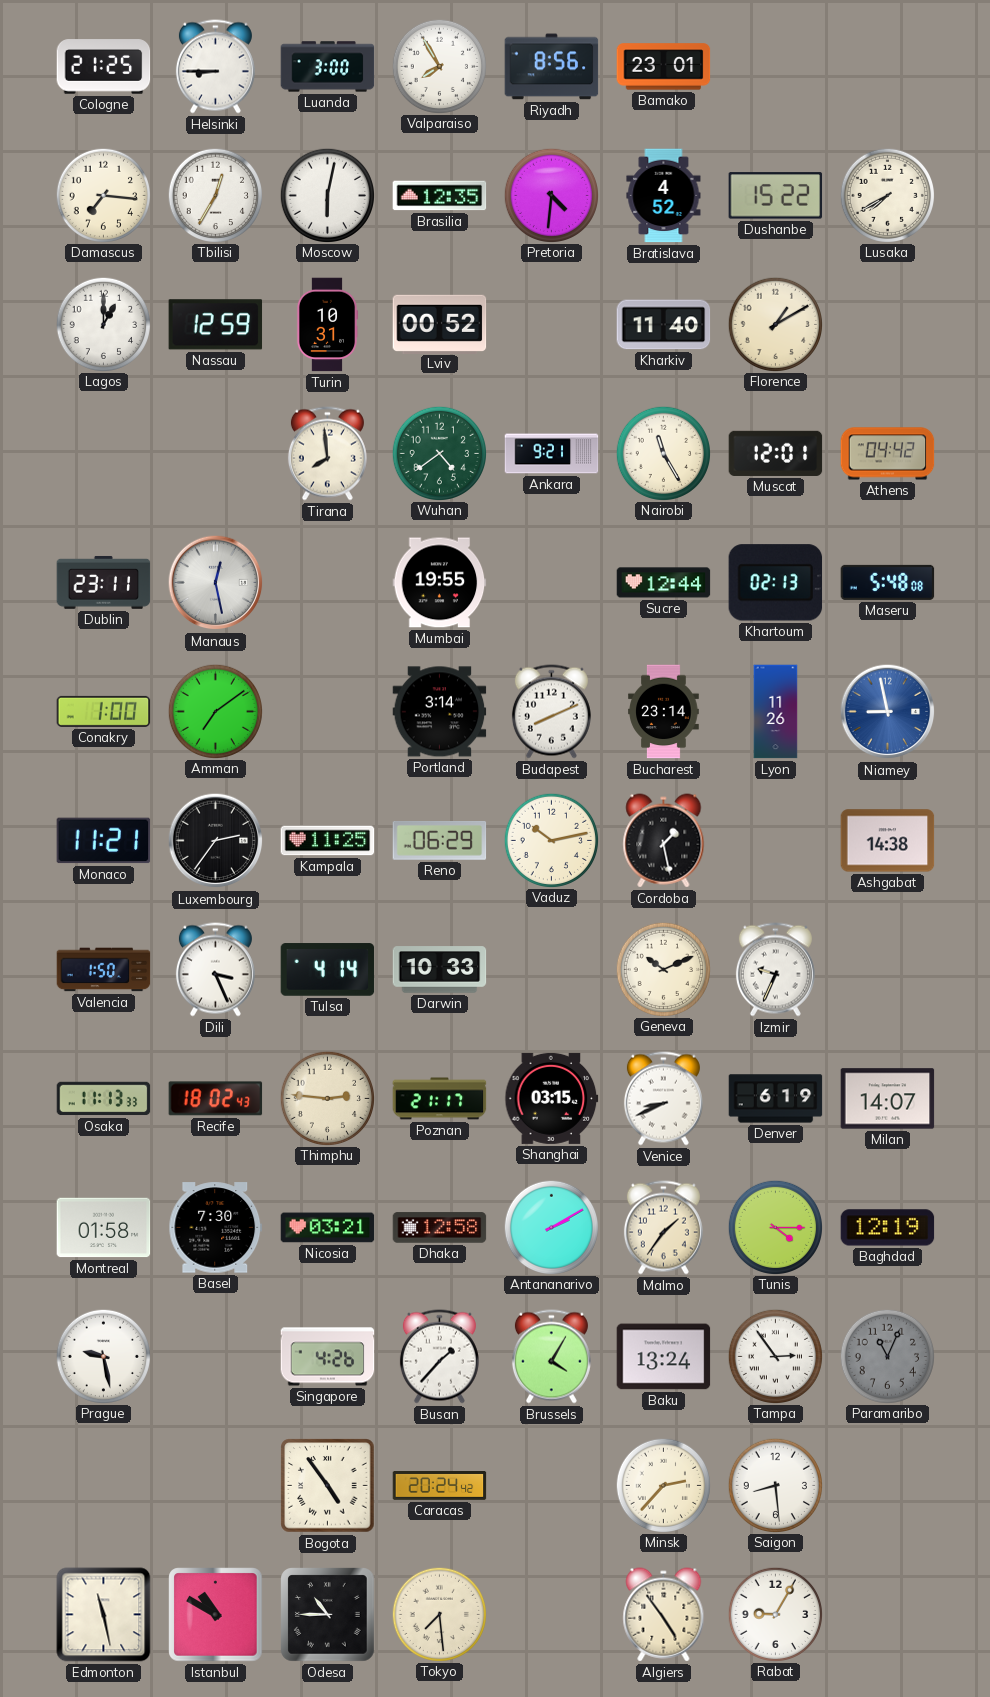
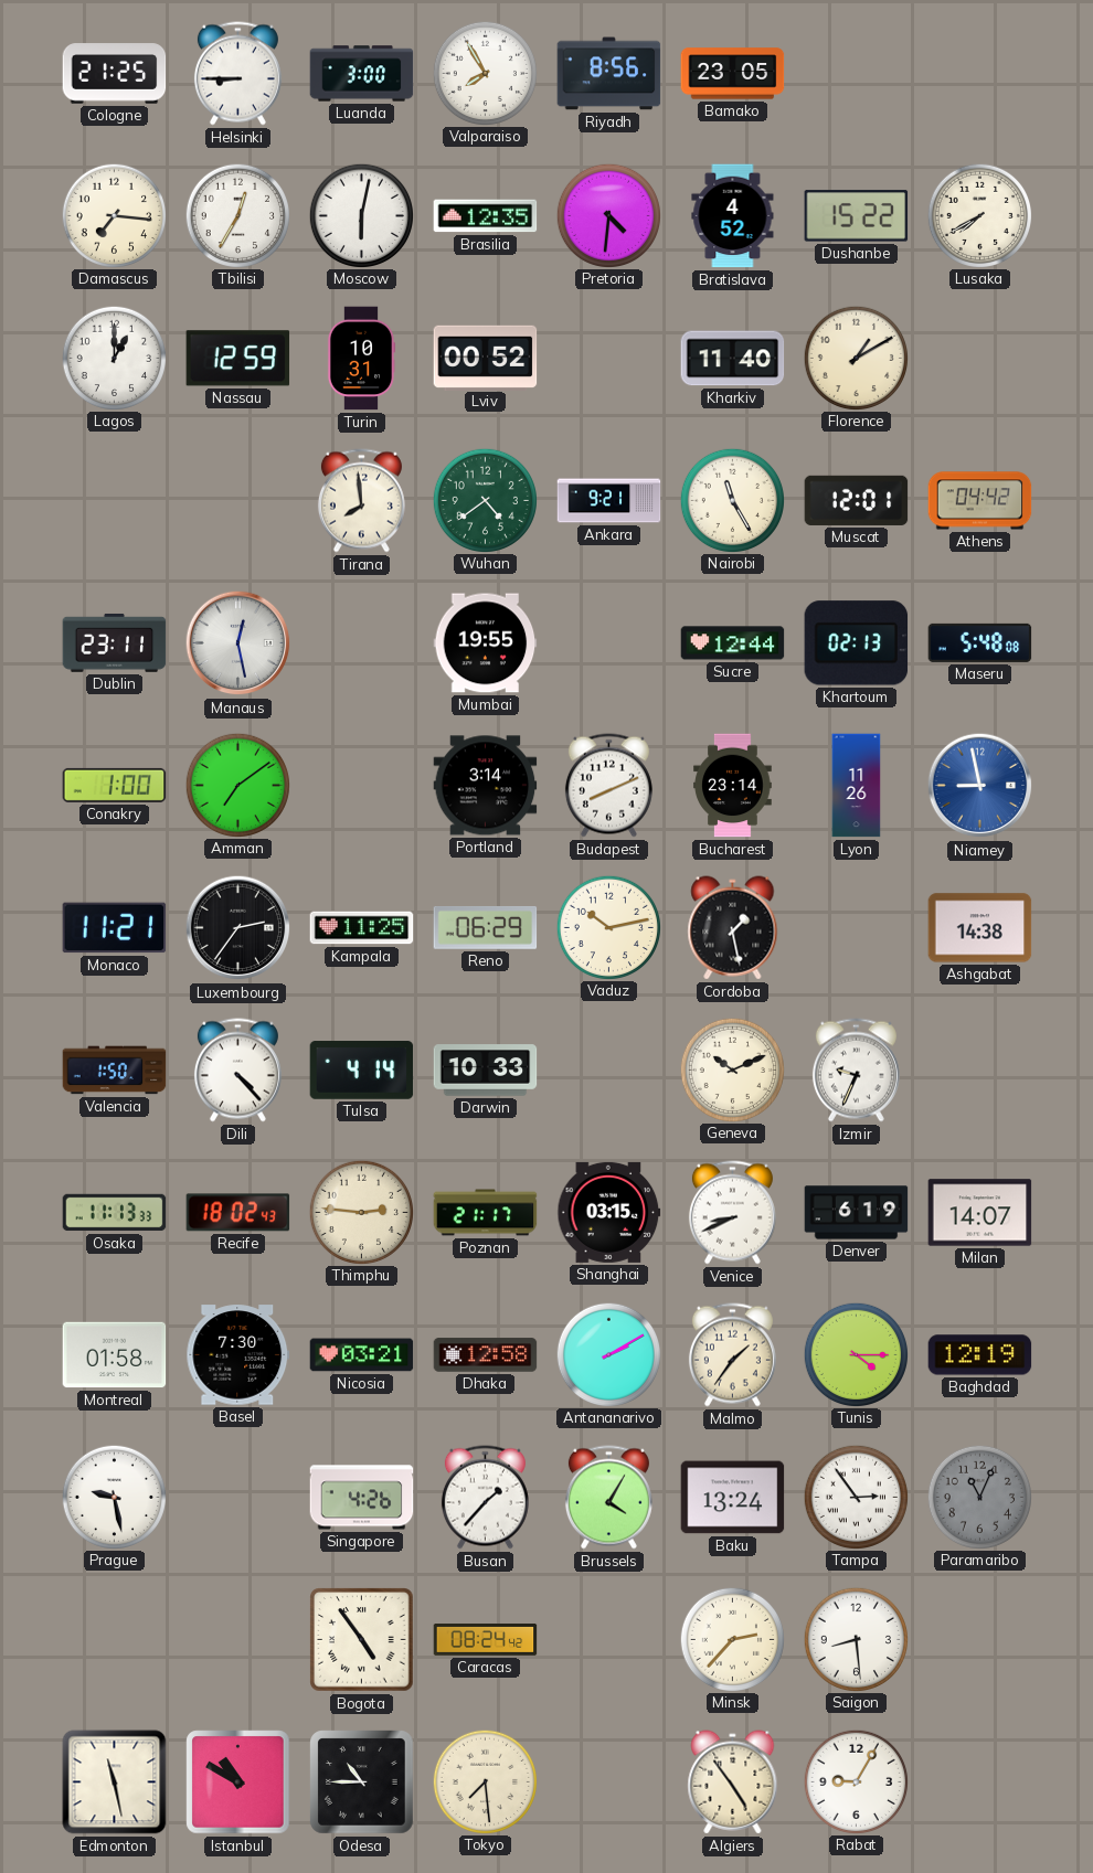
Bamako: 23:01 -> 23:05
Dili: 3:26 -> 4:23
Caracas: 20:24 -> 08:24
